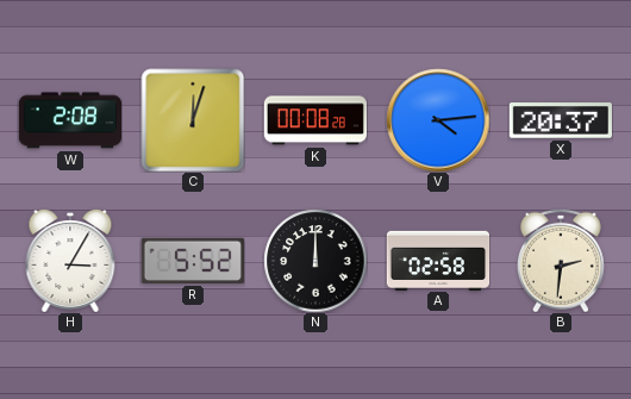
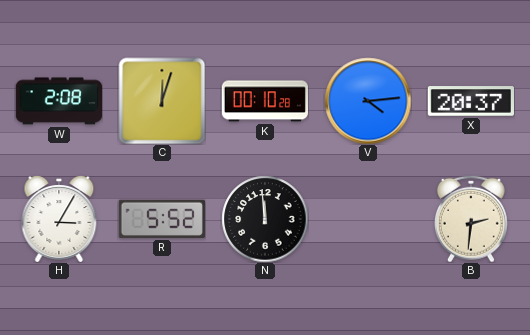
K: 00:08 -> 00:10
N: 12:00 -> 11:59
A: 02:58 -> none
